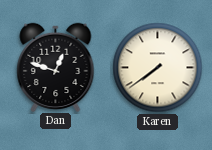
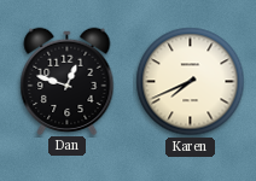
Karen: 7:39 -> 7:41
